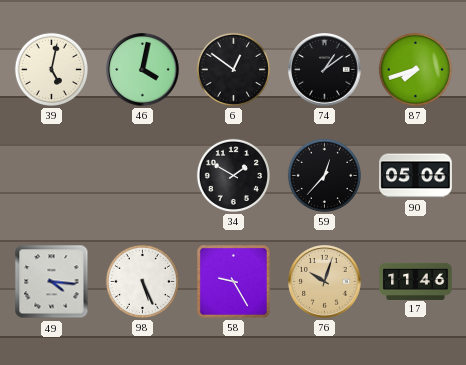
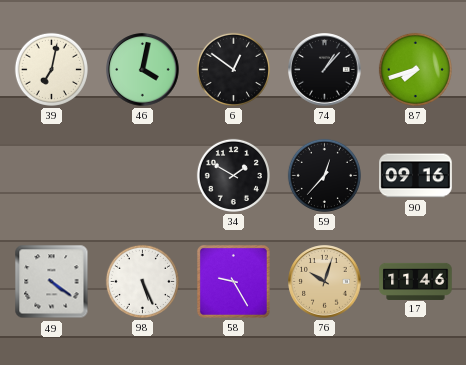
39: 5:02 -> 7:02
74: 1:09 -> 1:07
90: 05:06 -> 09:16
49: 4:16 -> 4:21
